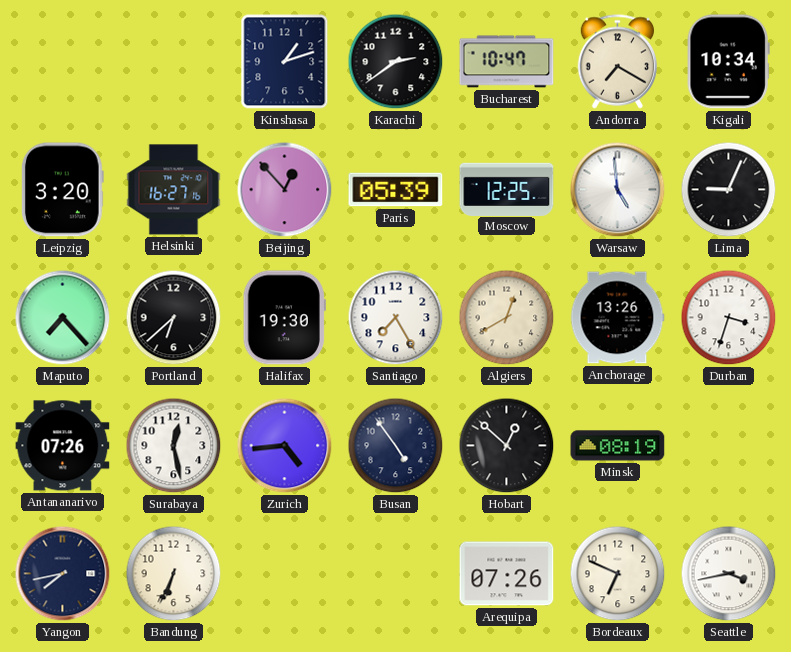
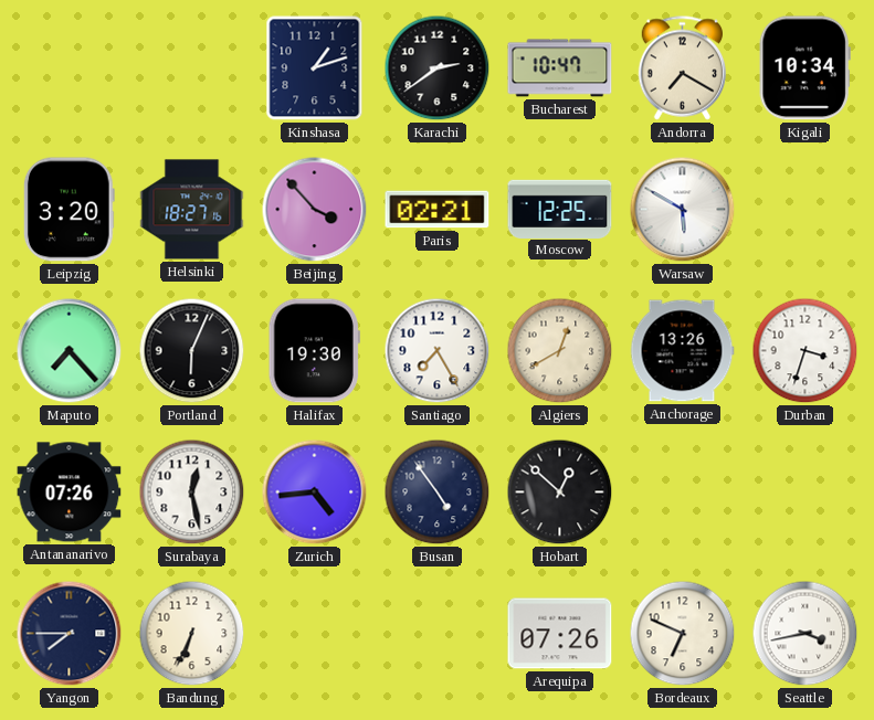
Helsinki: 16:27 -> 18:27
Beijing: 12:53 -> 3:53
Paris: 05:39 -> 02:21
Warsaw: 4:59 -> 5:50
Lima: 9:04 -> none
Portland: 6:38 -> 6:04
Minsk: 08:19 -> none
Yangon: 7:43 -> 7:45
